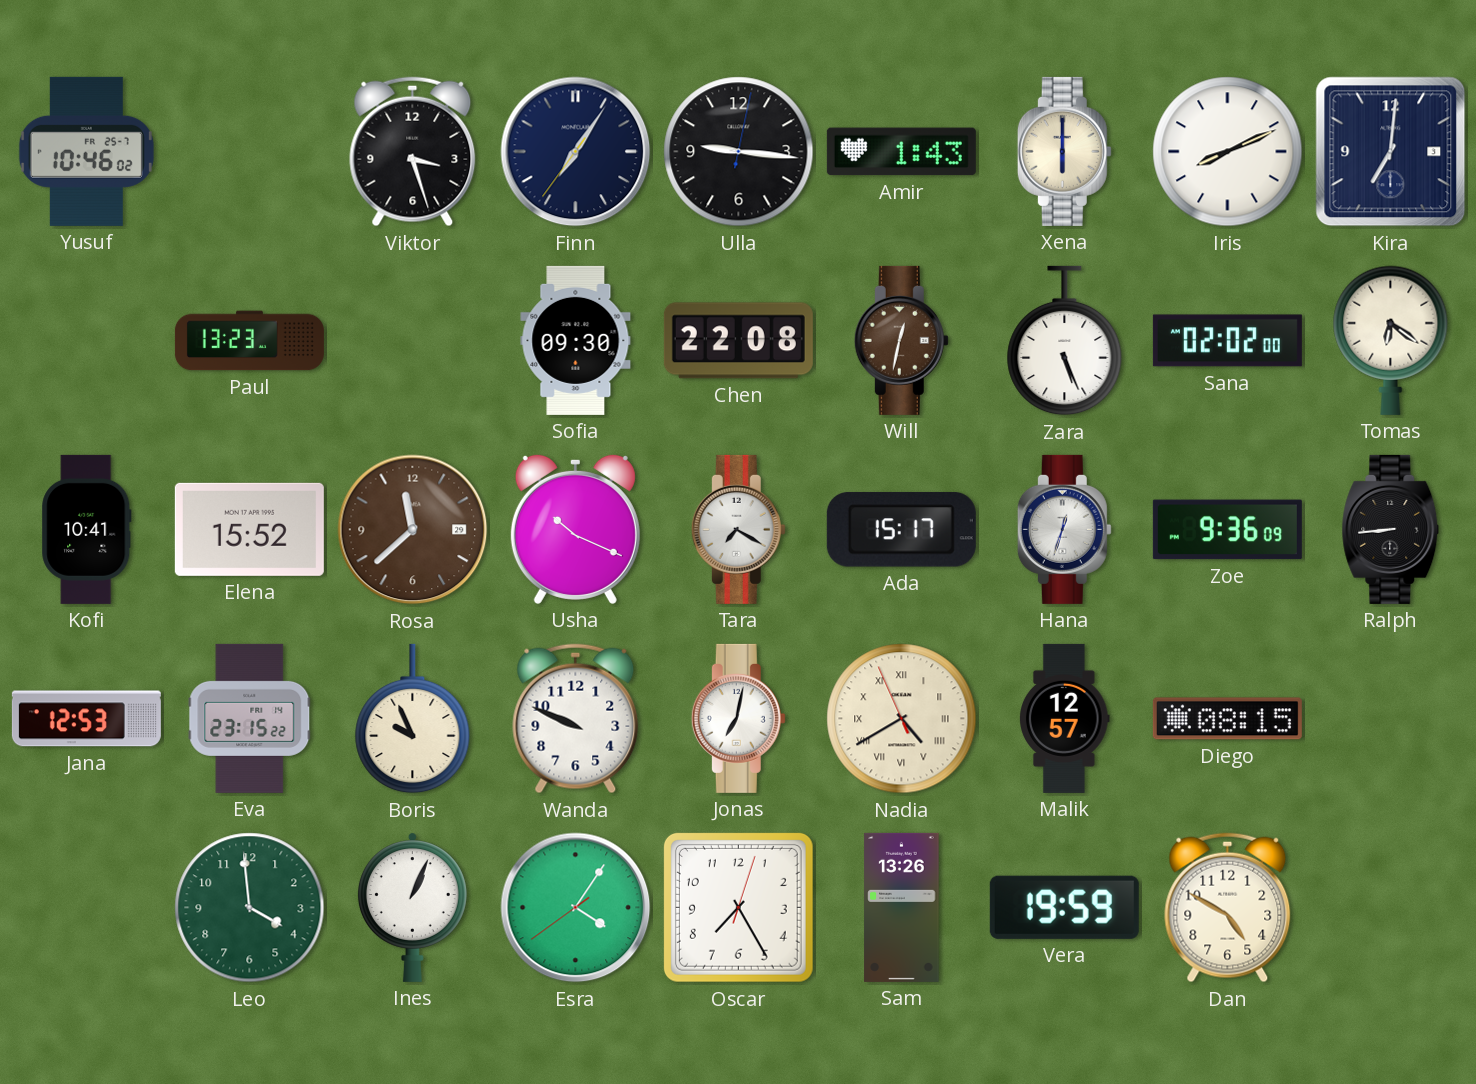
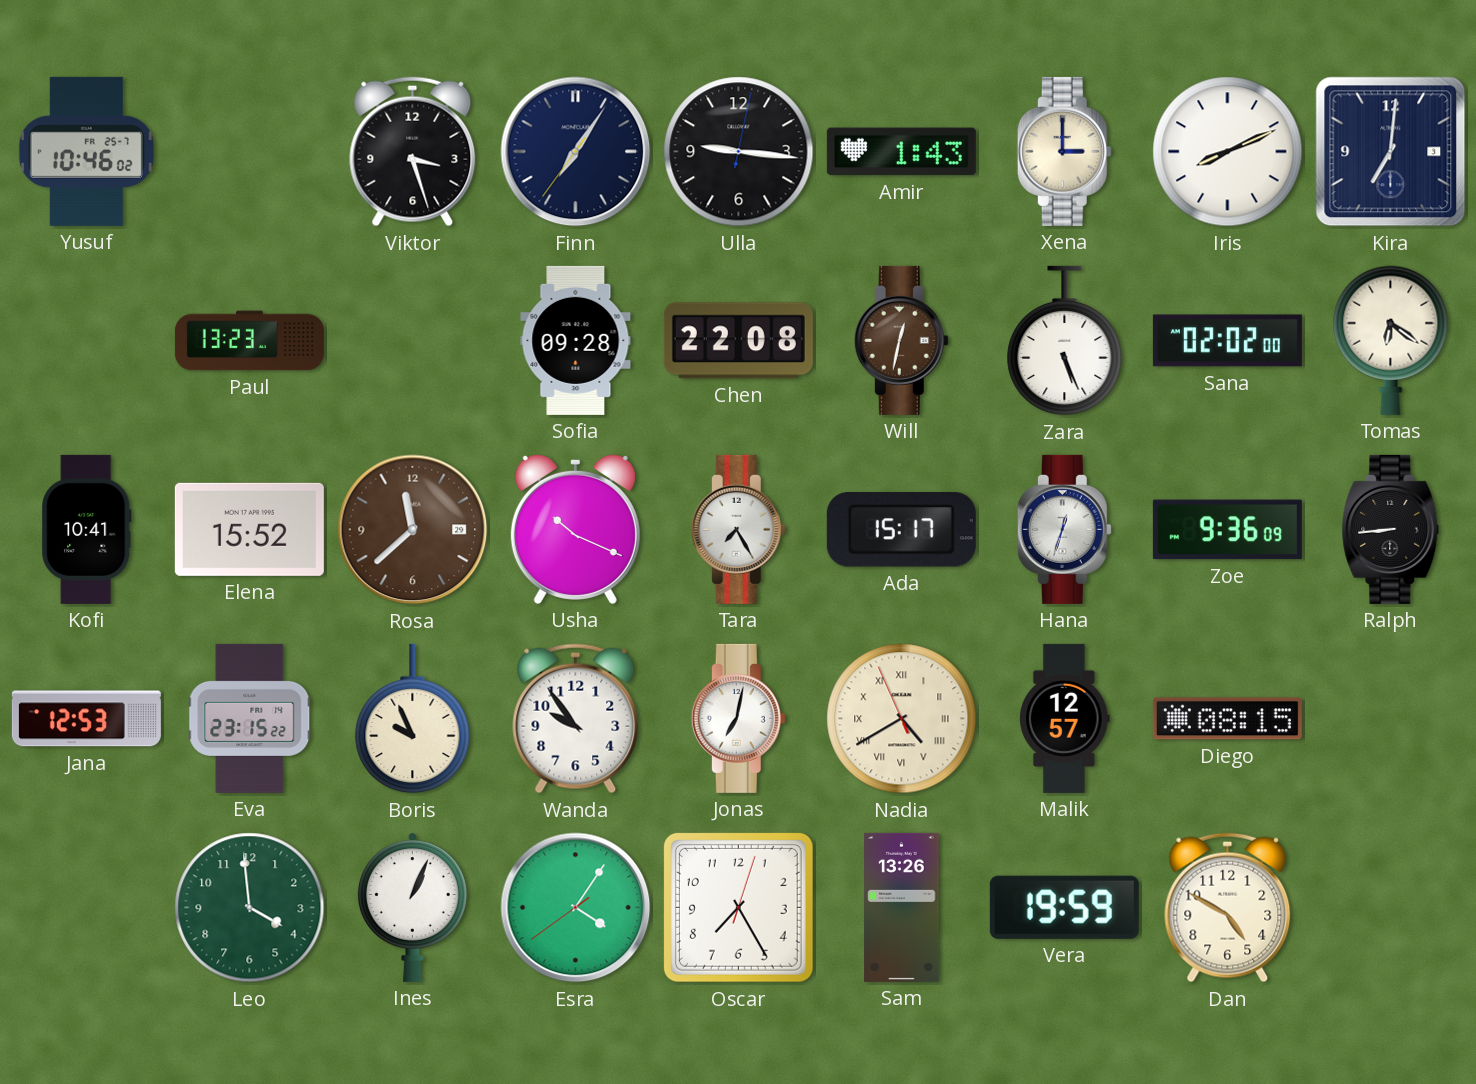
Xena: 6:00 -> 3:00
Sofia: 09:30 -> 09:28
Tara: 7:20 -> 7:25
Wanda: 9:49 -> 9:54
